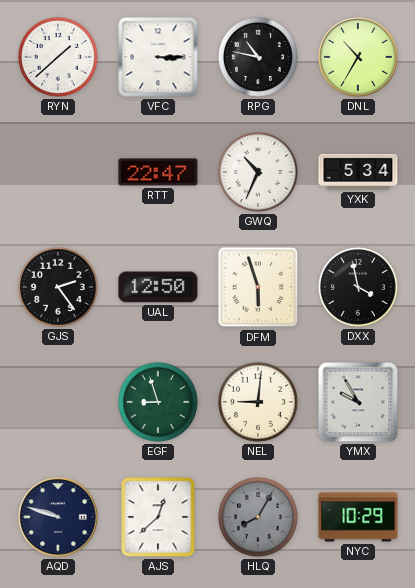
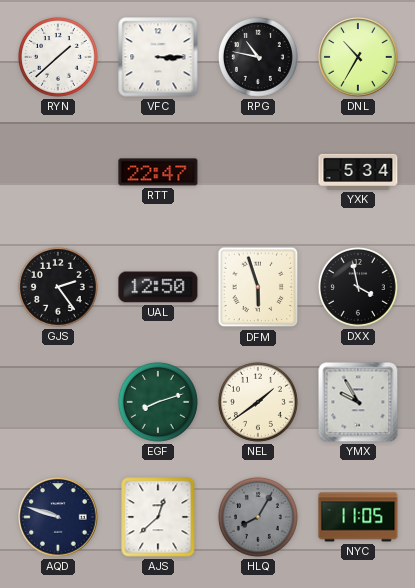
GWQ: 10:34 -> none
EGF: 8:57 -> 8:12
NEL: 9:01 -> 1:39
NYC: 10:29 -> 11:05
